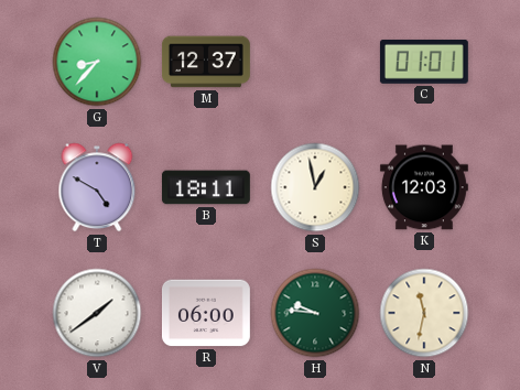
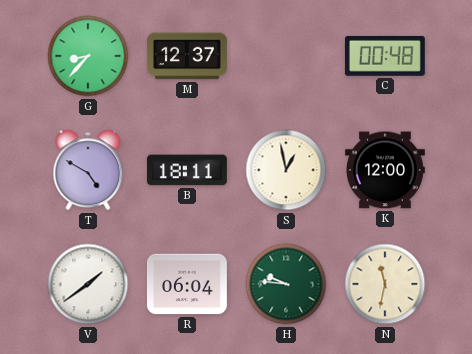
C: 01:01 -> 00:48
K: 12:03 -> 12:00
R: 06:00 -> 06:04
